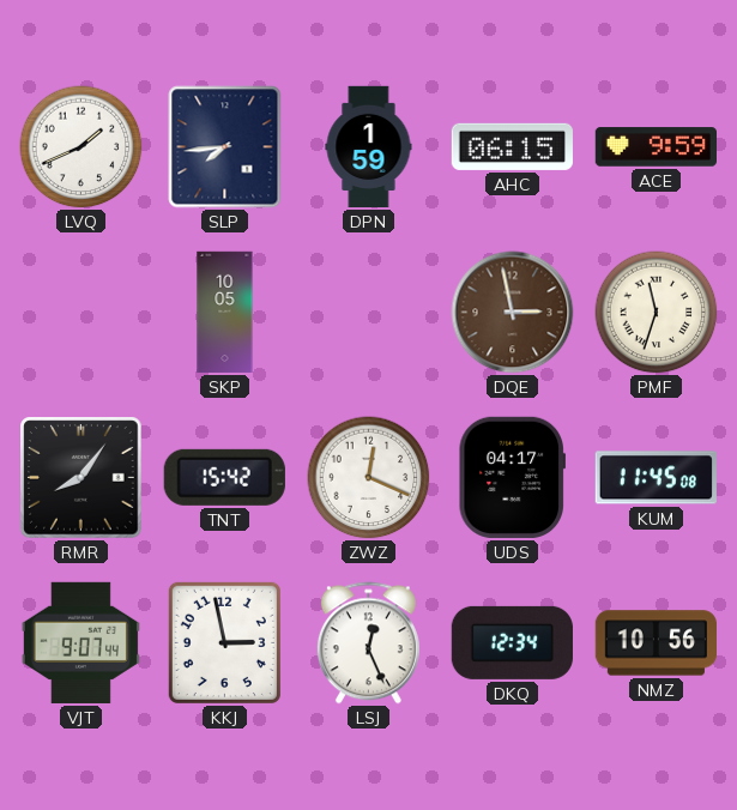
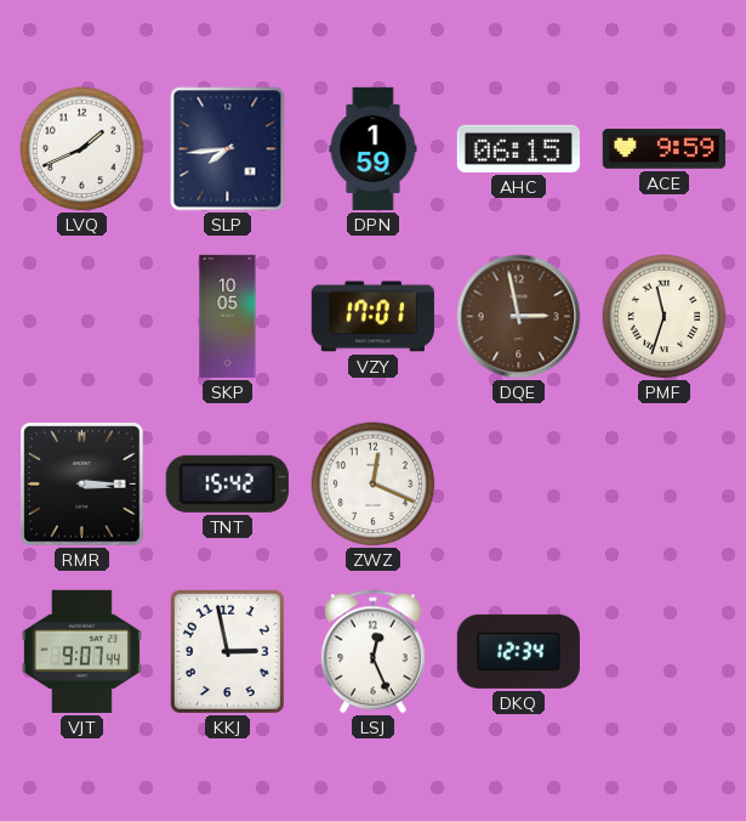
VZY: none -> 17:01
RMR: 8:06 -> 3:15
UDS: 04:17 -> none
KUM: 11:45 -> none
NMZ: 10:56 -> none
